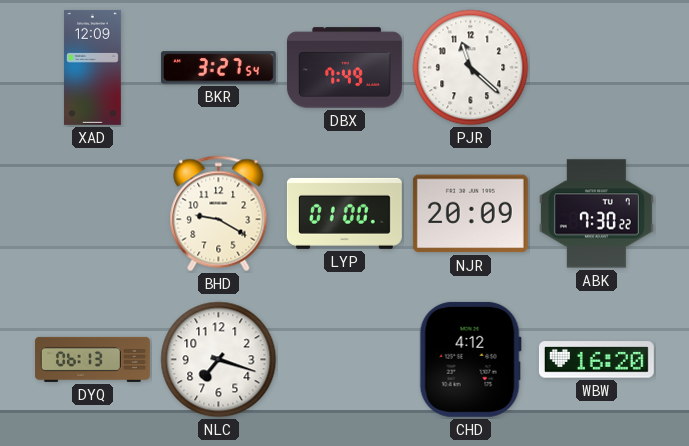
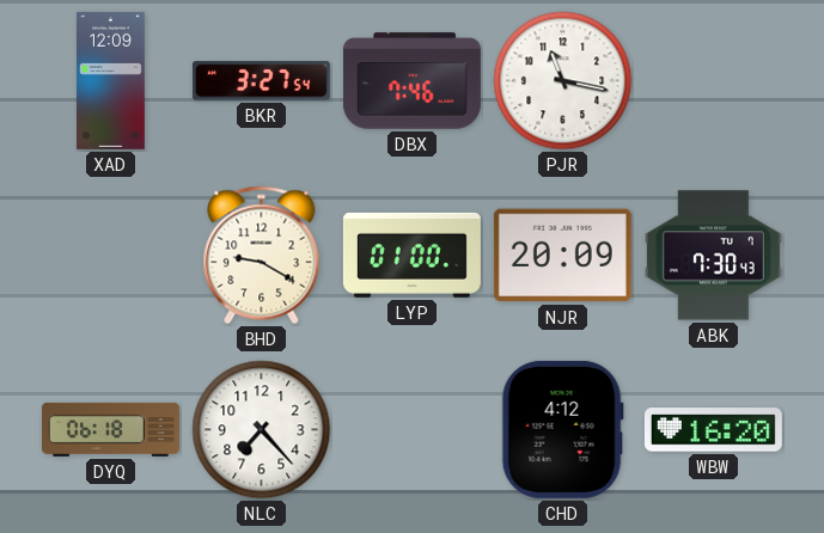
DBX: 7:49 -> 7:46
PJR: 11:22 -> 11:17
ABK: 7:30:22 -> 7:30:43
DYQ: 06:13 -> 06:18
NLC: 7:18 -> 7:23
